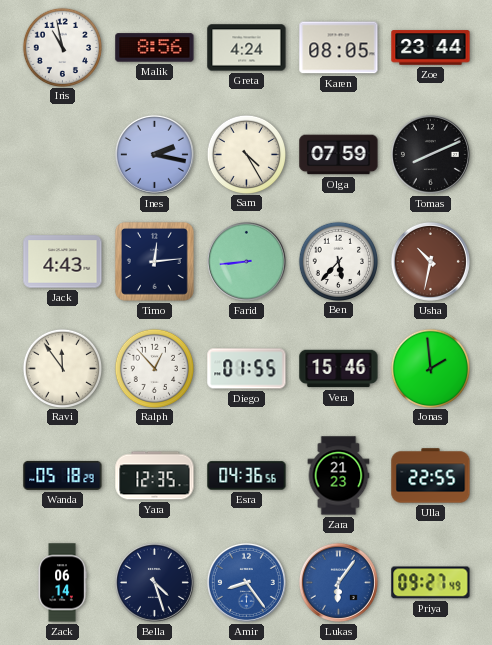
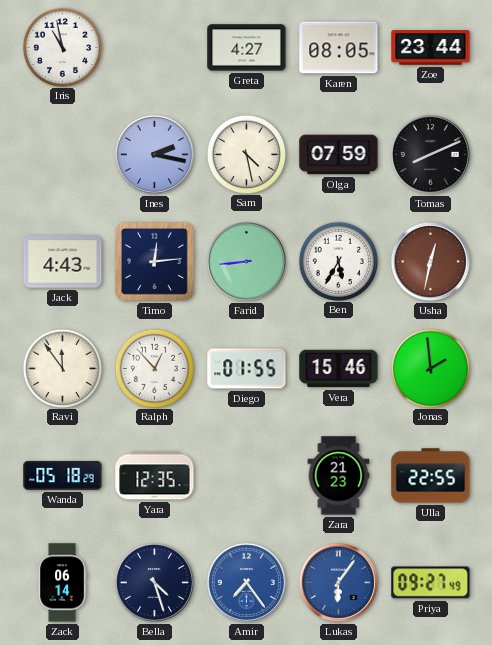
Malik: 8:56 -> none
Greta: 4:24 -> 4:27
Sam: 4:25 -> 4:28
Ben: 5:37 -> 5:35
Usha: 10:32 -> 12:32
Esra: 04:36 -> none
Amir: 8:24 -> 7:24
